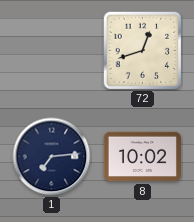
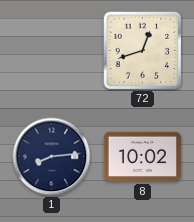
1: 7:14 -> 8:14
